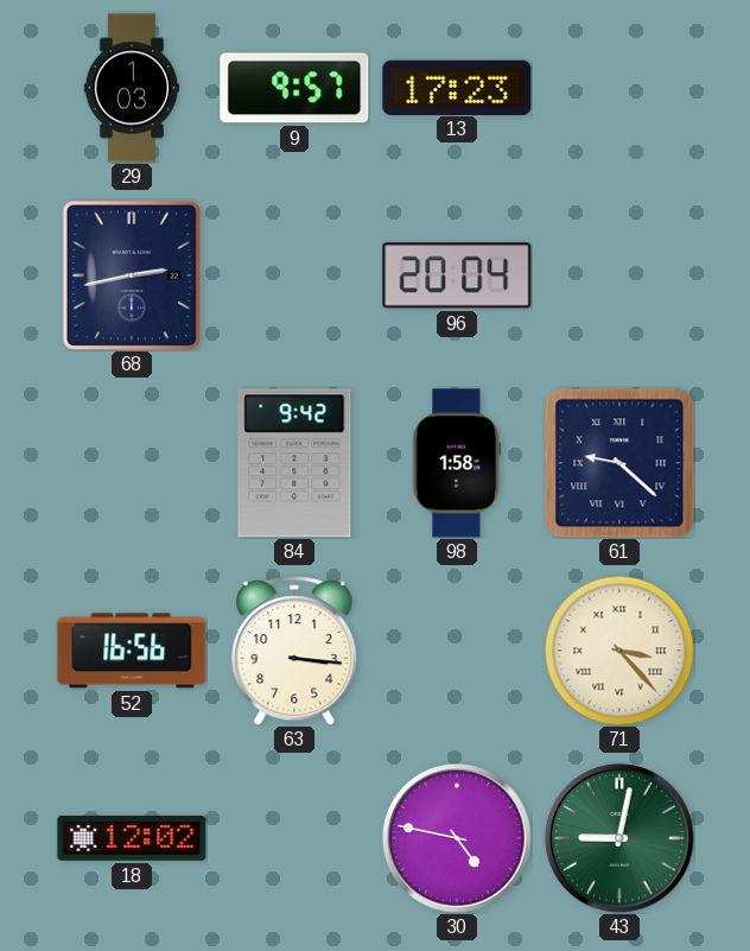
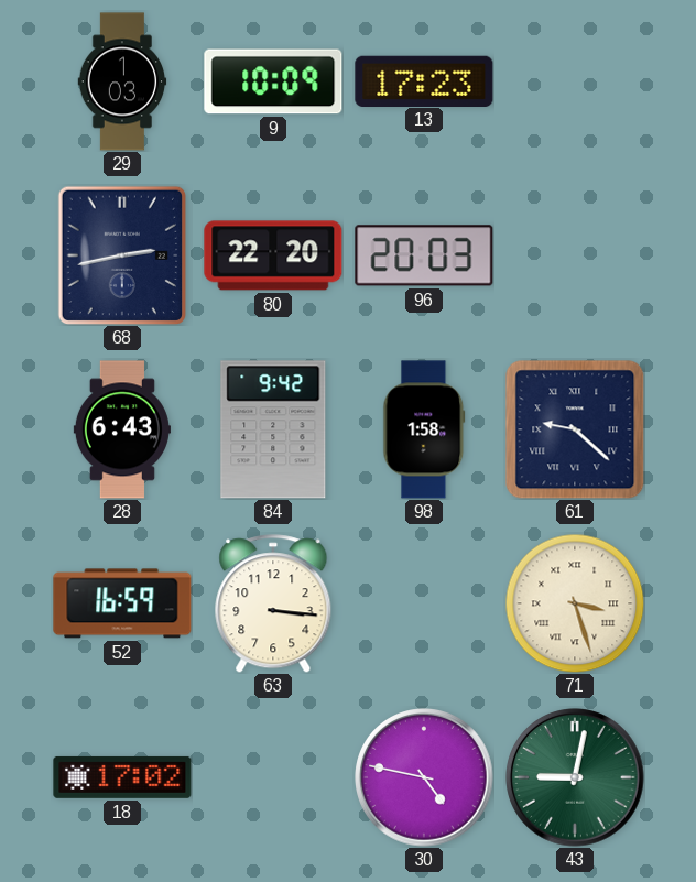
9: 9:57 -> 10:09
80: none -> 22:20
96: 20:04 -> 20:03
28: none -> 6:43
52: 16:56 -> 16:59
71: 3:23 -> 3:27
18: 12:02 -> 17:02
